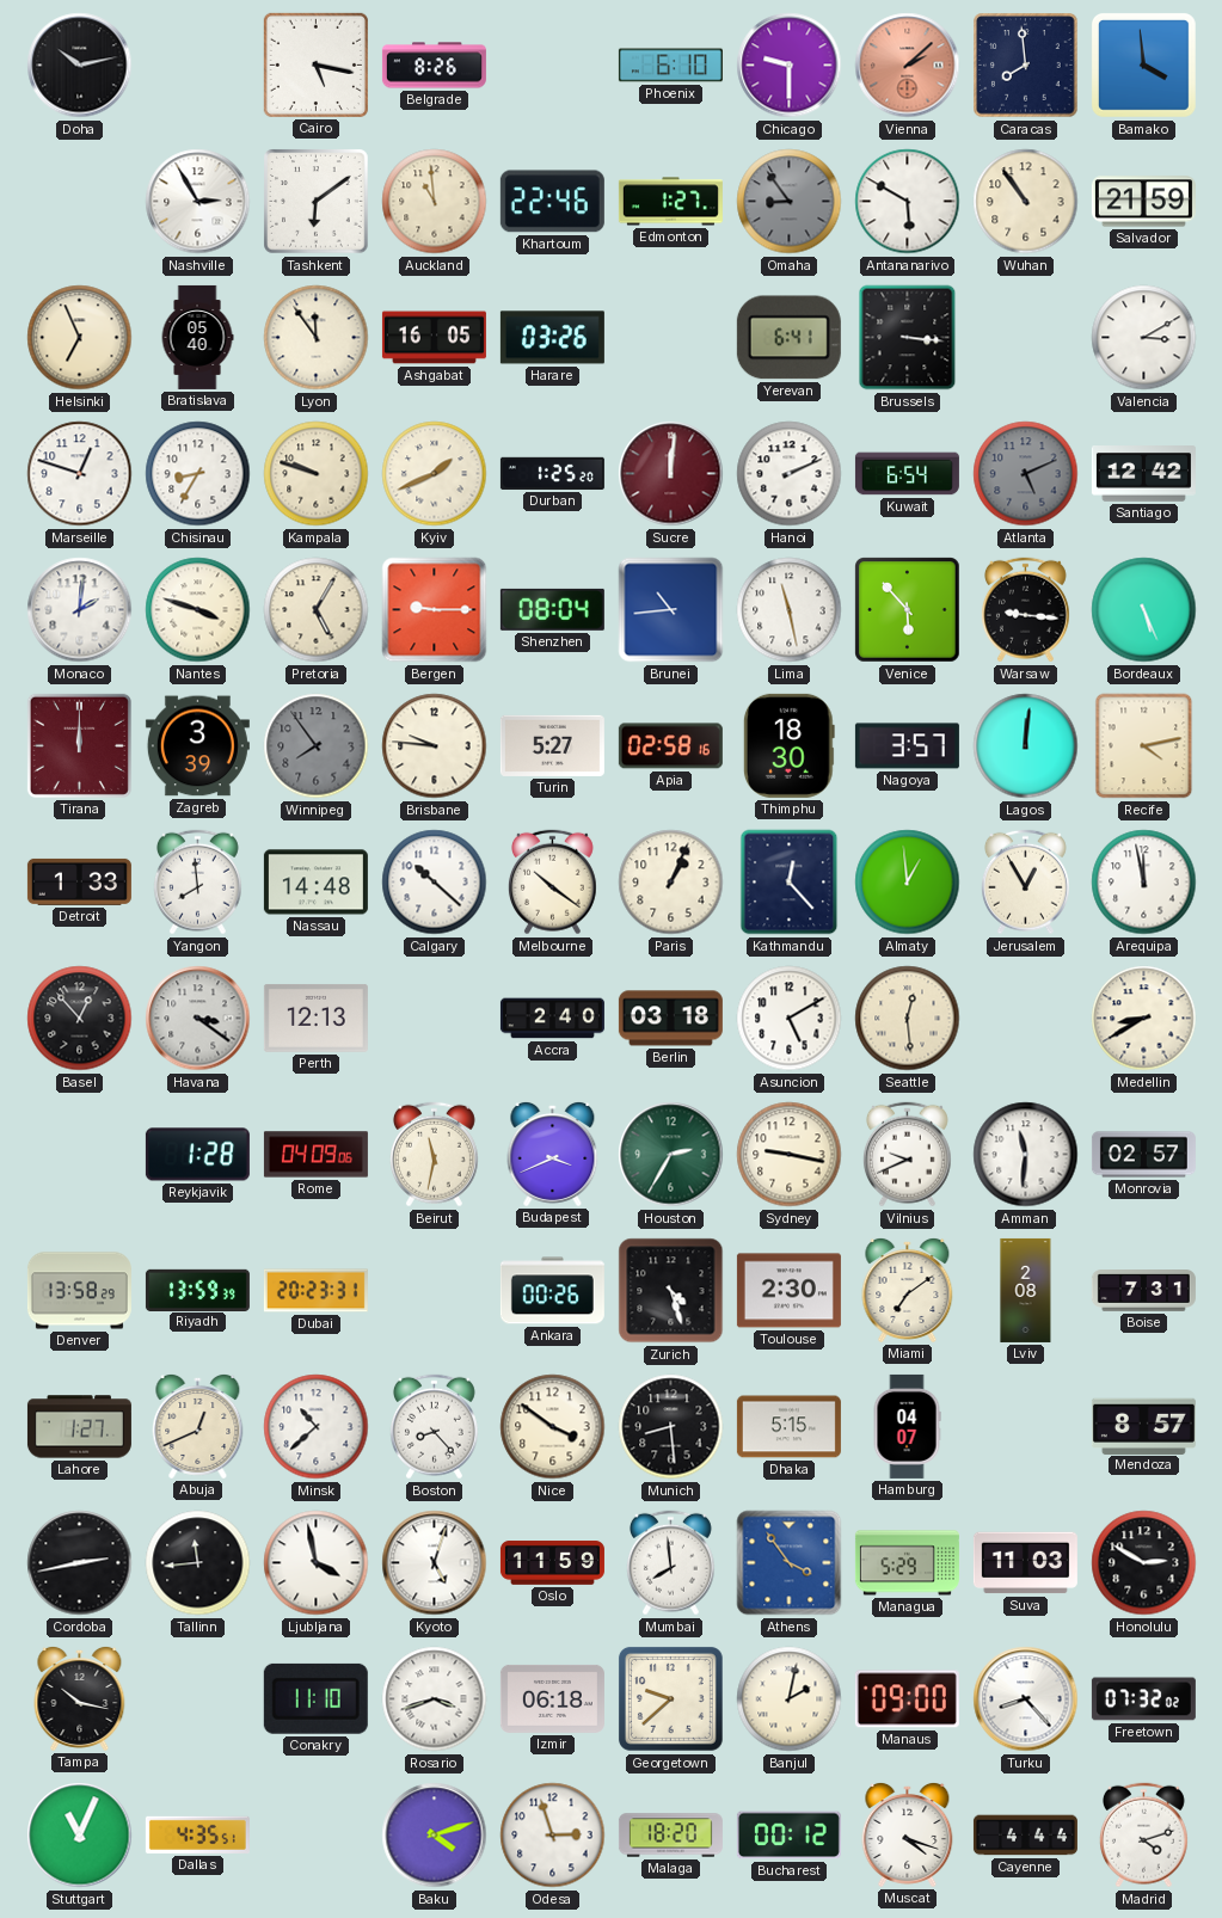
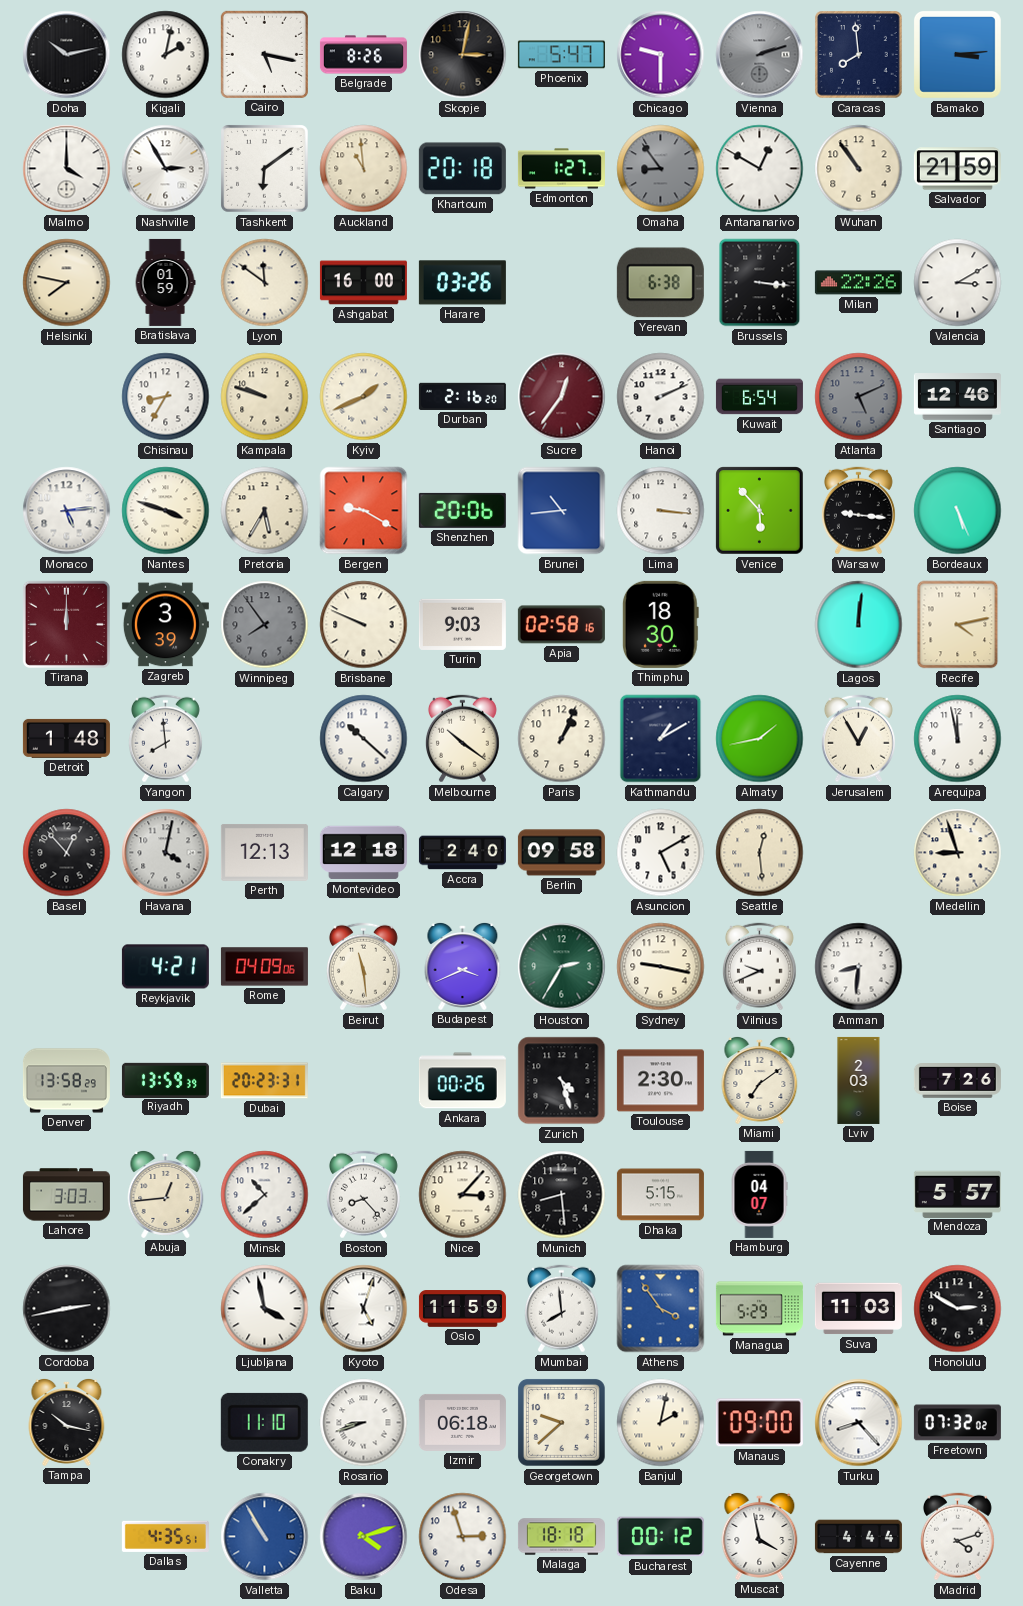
Kigali: none -> 2:02
Skopje: none -> 3:02
Phoenix: 6:10 -> 5:47
Vienna: 2:08 -> 2:12
Vienna dial: salmon -> grey
Bamako: 3:59 -> 3:14
Malmo: none -> 4:00
Khartoum: 22:46 -> 20:18
Antananarivo: 5:50 -> 12:50
Helsinki: 6:56 -> 7:47
Bratislava: 05:40 -> 01:59
Lyon: 11:54 -> 11:51
Ashgabat: 16:05 -> 16:00
Yerevan: 6:41 -> 6:38
Milan: none -> 22:26
Marseille: 12:48 -> none
Durban: 1:25 -> 2:16
Sucre: 12:01 -> 12:36
Santiago: 12:42 -> 12:46
Monaco: 2:01 -> 5:14
Pretoria: 5:05 -> 5:35
Bergen: 9:15 -> 9:20
Shenzhen: 08:04 -> 20:06
Lima: 11:28 -> 3:16
Brisbane: 9:46 -> 9:49
Turin: 5:27 -> 9:03
Nagoya: 3:57 -> none
Detroit: 1:33 -> 1:48
Nassau: 14:48 -> none
Kathmandu: 12:23 -> 1:10
Almaty: 12:59 -> 1:43
Havana: 3:21 -> 4:02
Montevideo: none -> 12:18
Berlin: 03:18 -> 09:58
Medellin: 8:40 -> 8:57
Reykjavik: 1:28 -> 4:21
Beirut: 11:32 -> 11:29
Amman: 11:31 -> 8:31
Monrovia: 02:57 -> none
Lviv: 2:08 -> 2:03
Boise: 7:31 -> 7:26
Lahore: 1:27 -> 3:03
Abuja: 12:41 -> 12:44
Nice: 3:51 -> 3:07
Mendoza: 8:57 -> 5:57
Tallinn: 11:44 -> none
Rosario: 3:42 -> 8:42
Stuttgart: 11:04 -> none
Valletta: none -> 10:55
Malaga: 18:20 -> 18:18
Muscat: 4:18 -> 3:58
